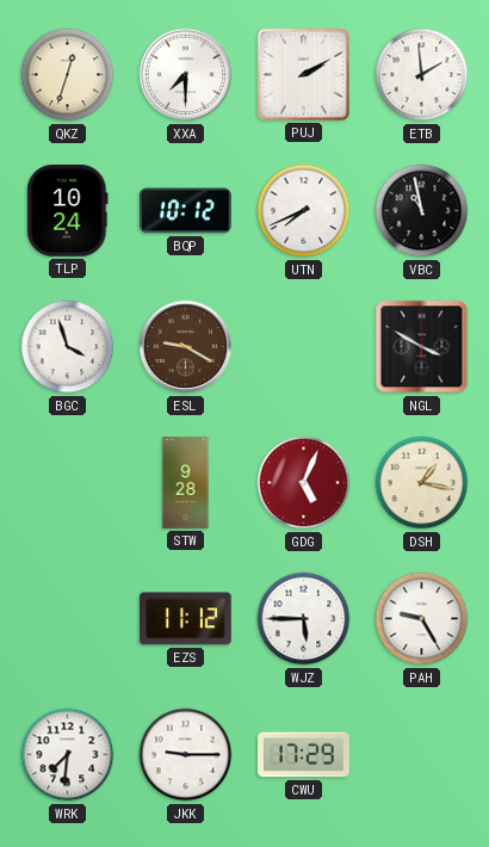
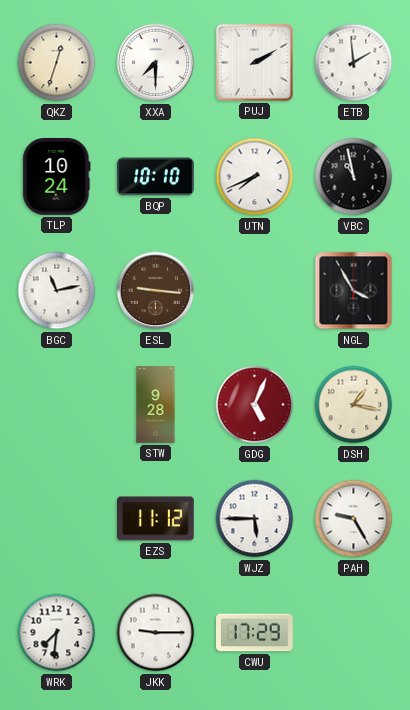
BQP: 10:12 -> 10:10
BGC: 3:57 -> 11:13
ESL: 9:20 -> 9:16
NGL: 3:50 -> 3:55
